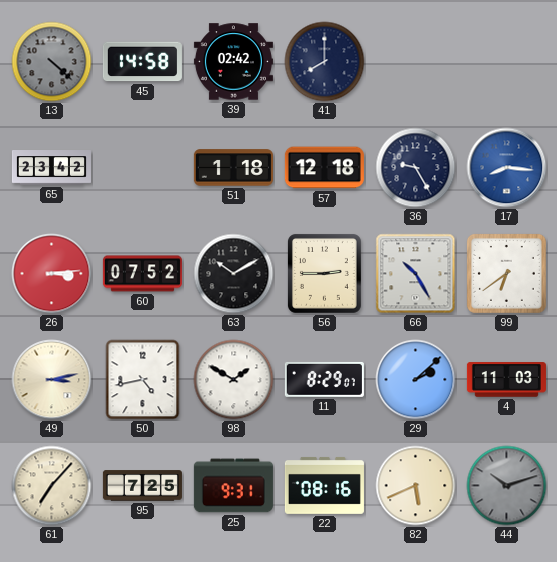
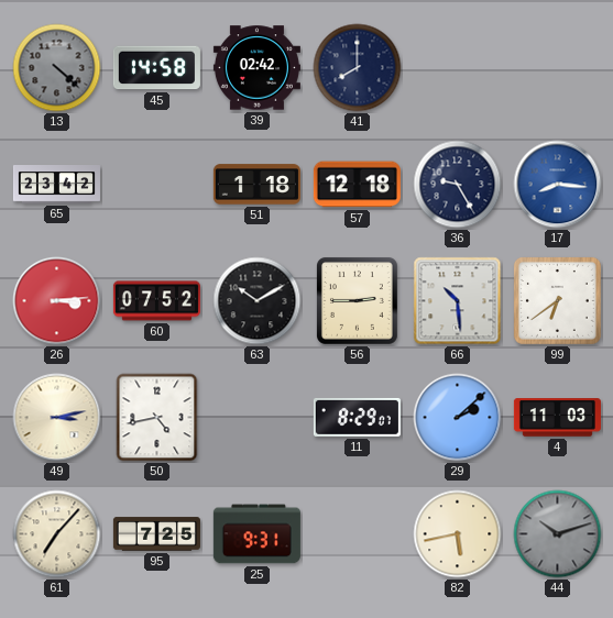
66: 10:25 -> 10:29
98: 1:50 -> none
22: 08:16 -> none
82: 5:41 -> 5:43
